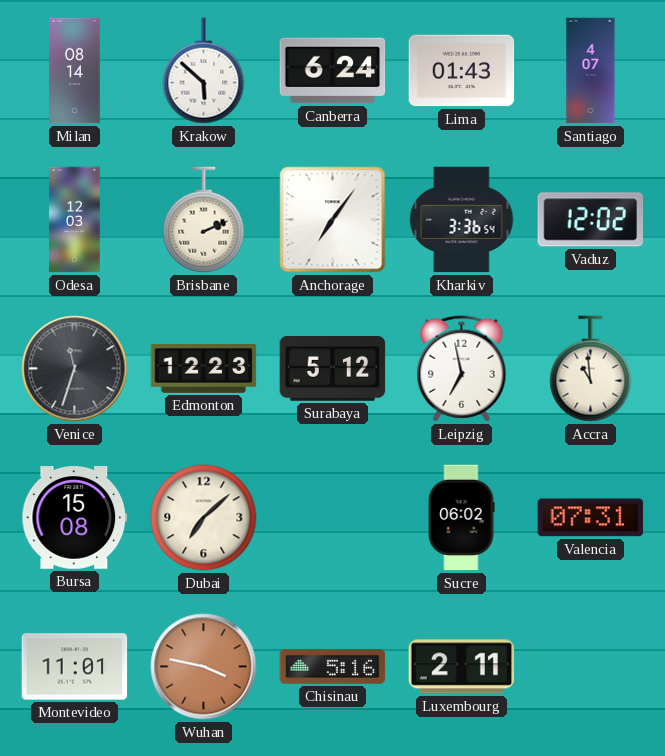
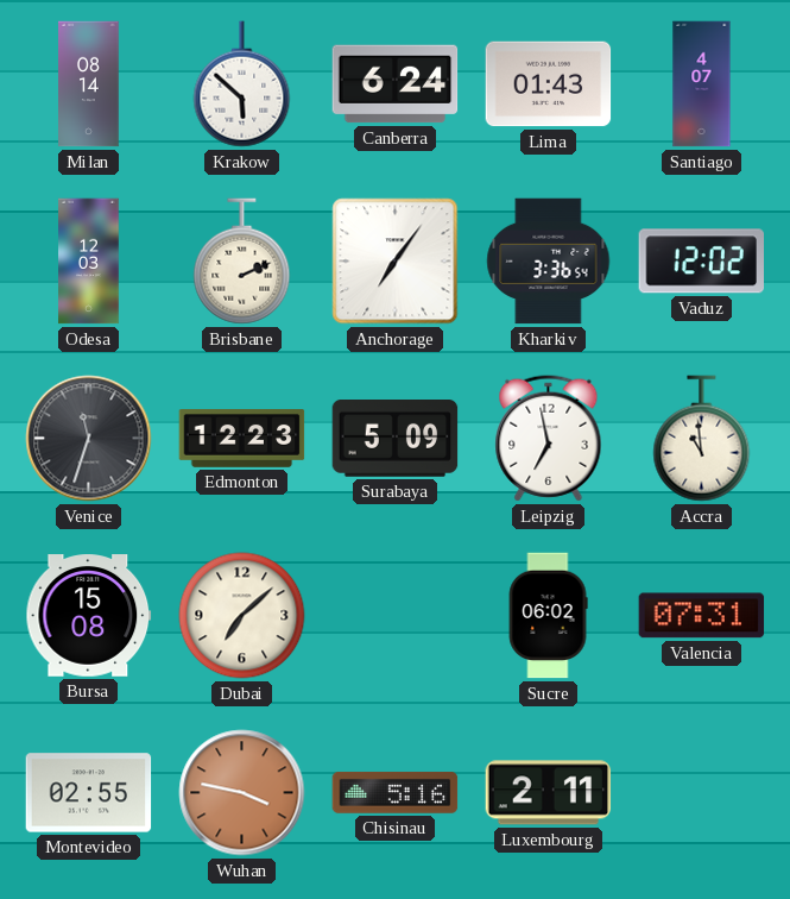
Surabaya: 5:12 -> 5:09
Montevideo: 11:01 -> 02:55
